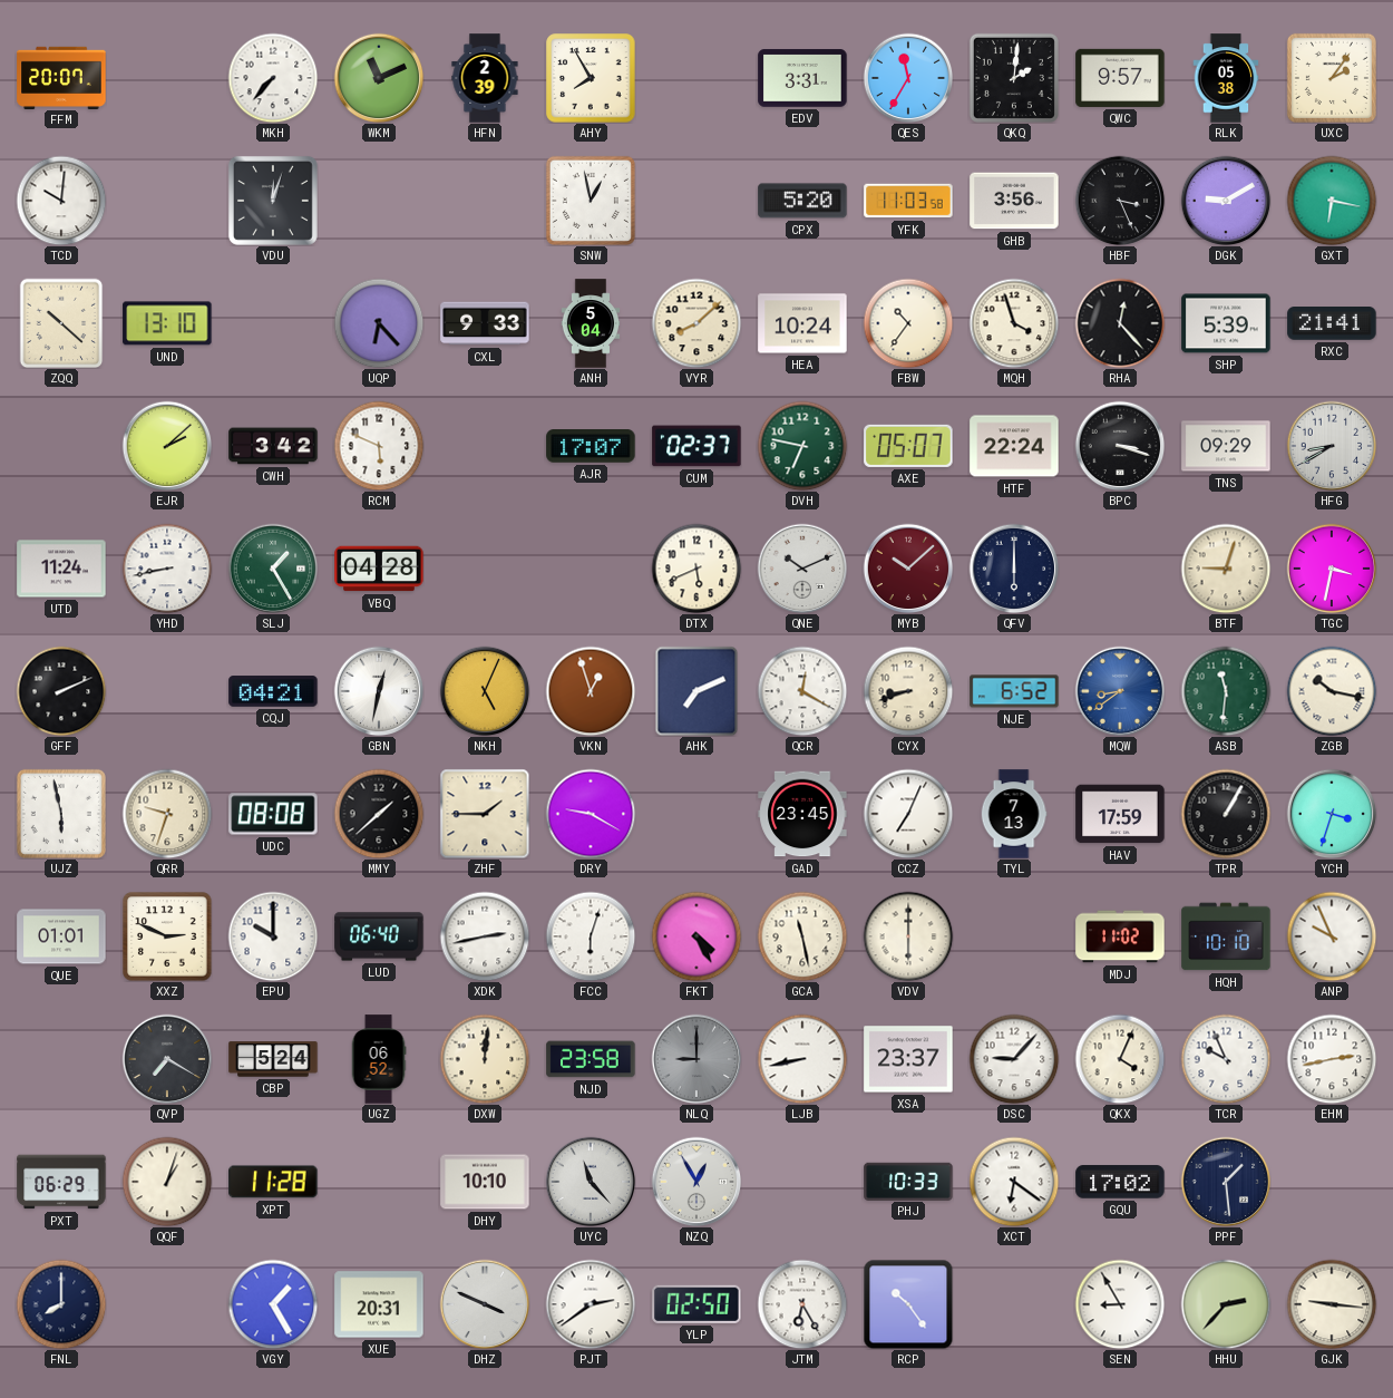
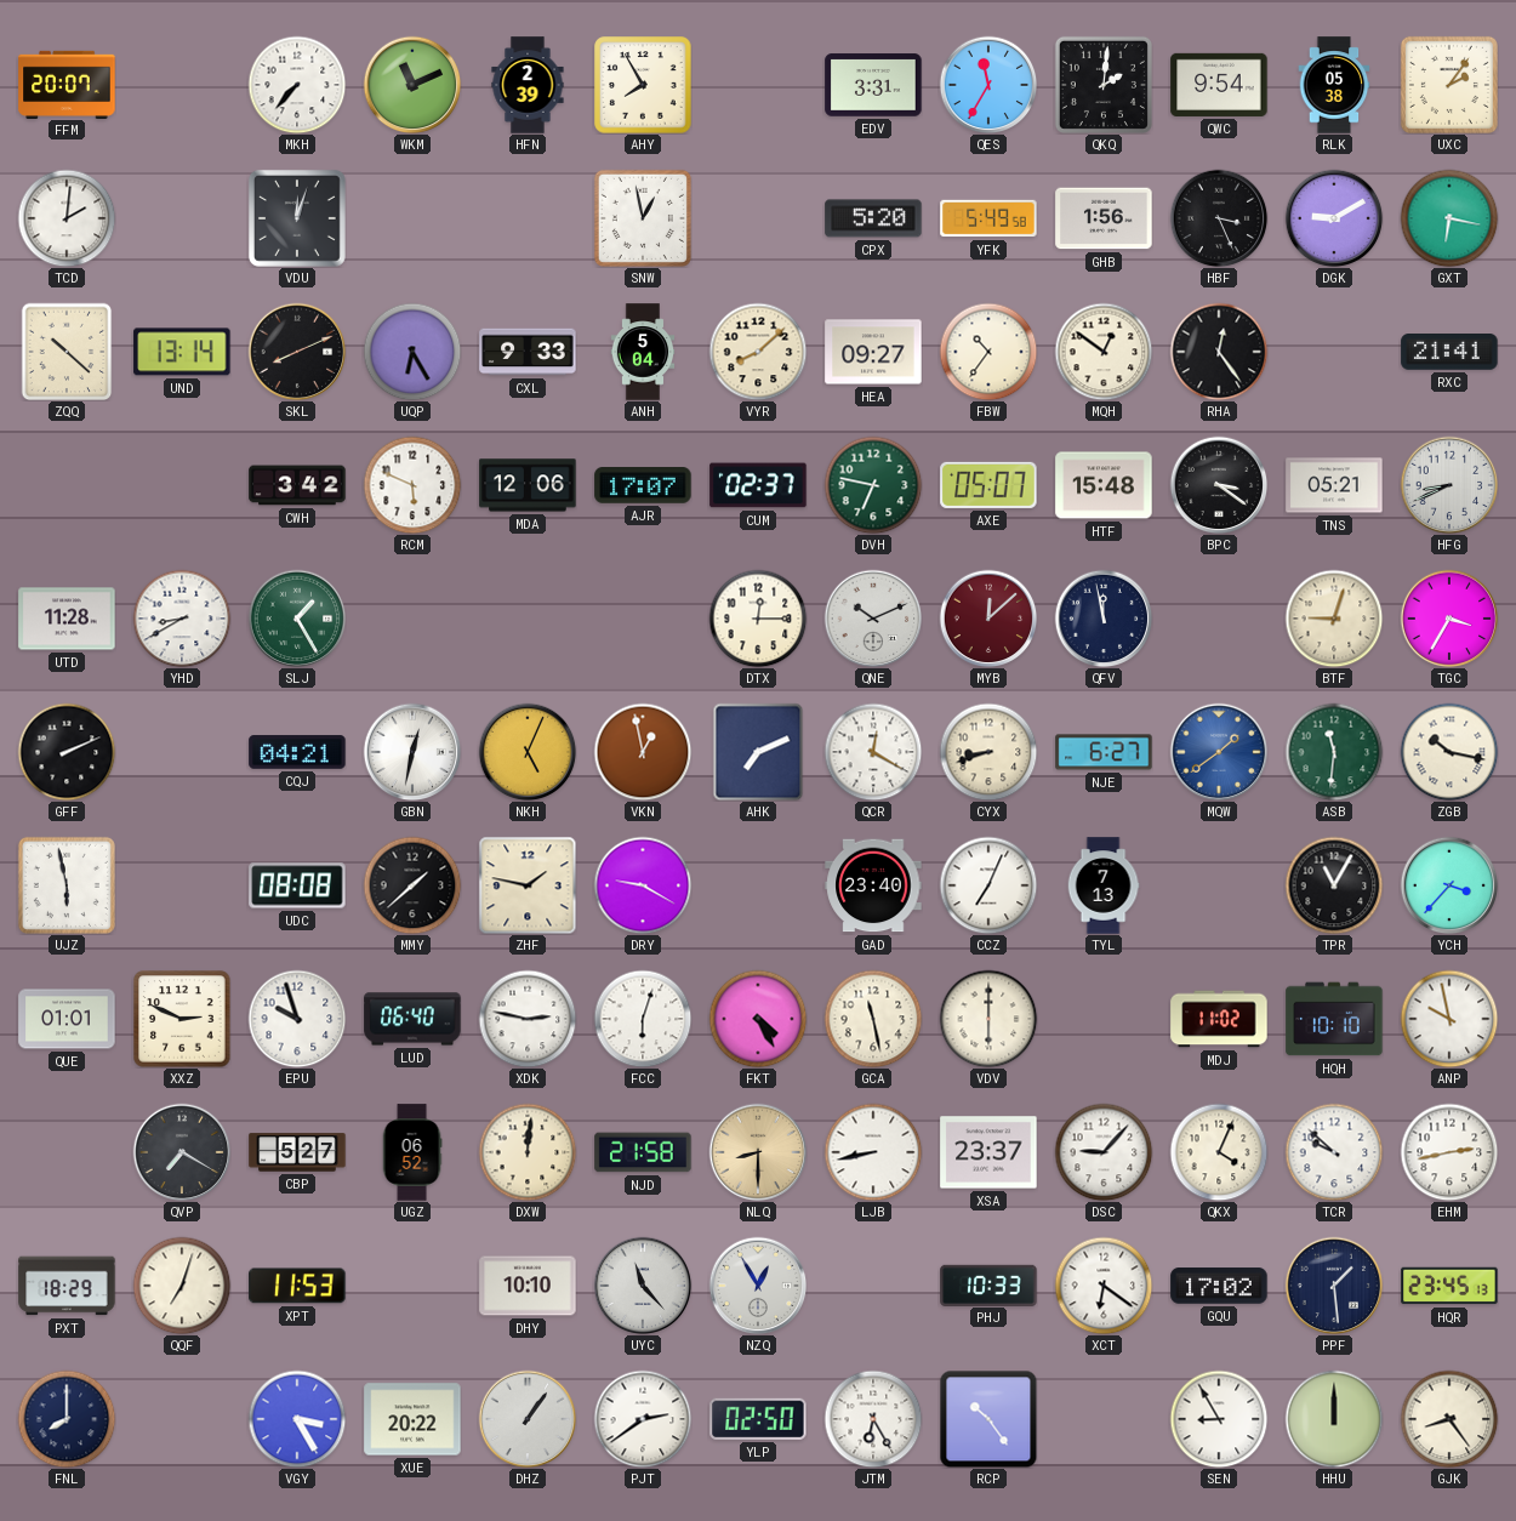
QWC: 9:57 -> 9:54
TCD: 10:01 -> 2:01
YFK: 11:03 -> 5:49
GHB: 3:56 -> 1:56
UND: 13:10 -> 13:14
SKL: none -> 8:11
UQP: 6:23 -> 6:25
HEA: 10:24 -> 09:27
MQH: 3:57 -> 12:51
RHA: 12:23 -> 12:24
SHP: 5:39 -> none
EJR: 2:08 -> none
MDA: none -> 12:06
HTF: 22:24 -> 15:48
BPC: 3:18 -> 3:21
TNS: 09:29 -> 05:21
HFG: 8:40 -> 8:41
UTD: 11:24 -> 11:28
YHD: 8:43 -> 8:40
VBQ: 04:28 -> none
DTX: 5:41 -> 12:15
MYB: 10:08 -> 12:08
QFV: 6:00 -> 11:58
TGC: 3:32 -> 3:35
VKN: 12:57 -> 12:58
NJE: 6:52 -> 6:27
MQW: 8:39 -> 1:39
QRR: 9:33 -> none
ZHF: 1:45 -> 1:47
GAD: 23:45 -> 23:40
HAV: 17:59 -> none
TPR: 1:05 -> 11:05
YCH: 3:33 -> 3:37
EPU: 10:00 -> 9:57
XDK: 2:43 -> 2:47
ANP: 9:56 -> 9:58
CBP: 5:24 -> 5:27
NJD: 23:58 -> 21:58
NLQ: 9:00 -> 8:30
NLQ dial: grey -> champagne
TCR: 9:56 -> 9:52
PXT: 06:29 -> 18:29
QQF: 1:03 -> 7:03
XPT: 11:28 -> 11:53
HQR: none -> 23:45
VGY: 1:25 -> 3:25
XUE: 20:31 -> 20:22
DHZ: 3:49 -> 1:06
HHU: 2:37 -> 12:00
GJK: 9:16 -> 8:24
